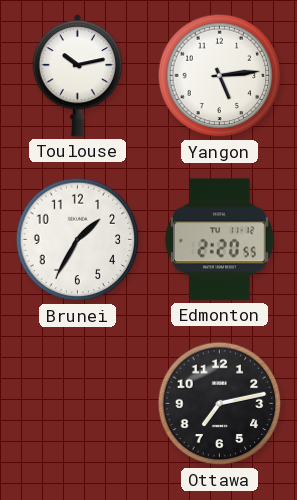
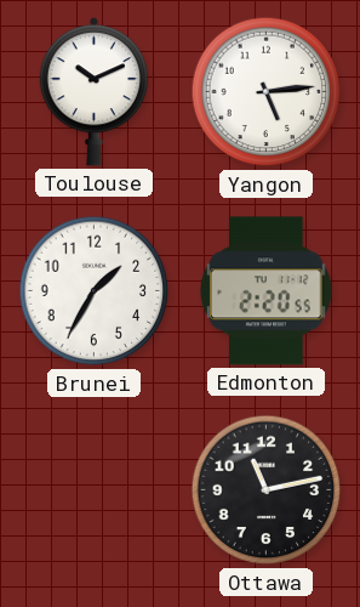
Toulouse: 10:13 -> 10:11
Ottawa: 7:13 -> 11:13
